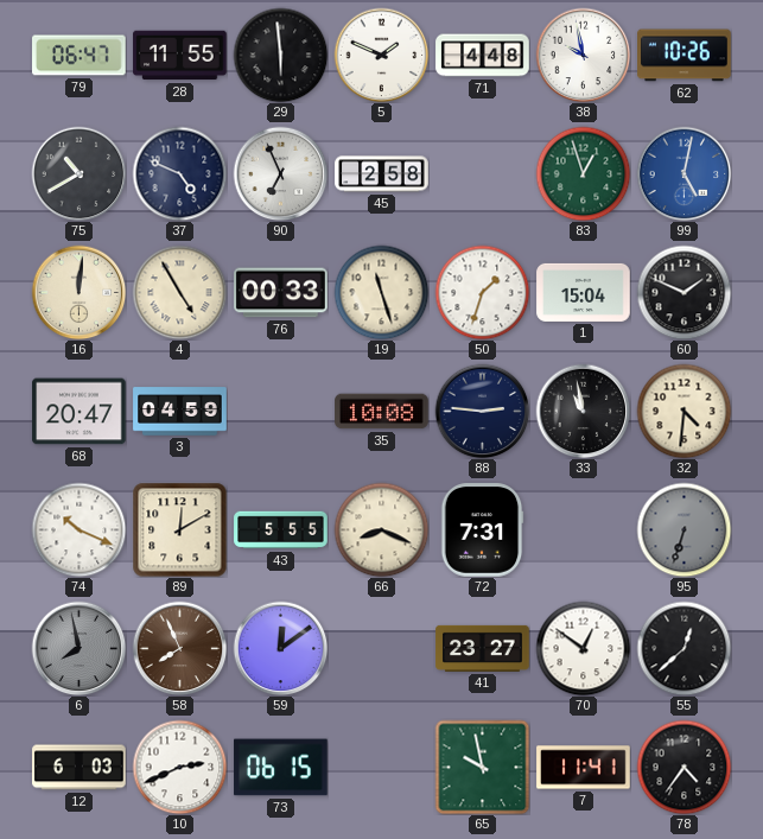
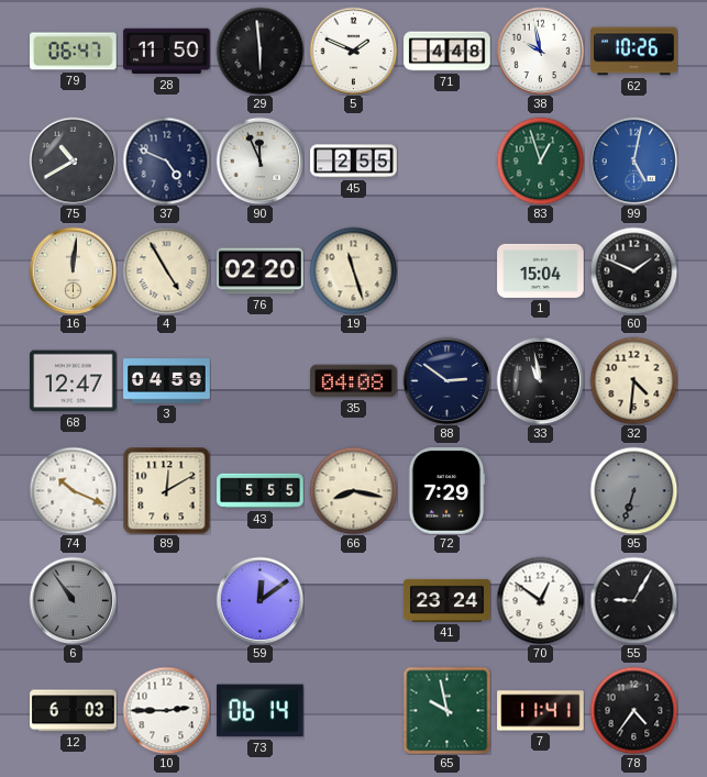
28: 11:55 -> 11:50
90: 6:56 -> 11:56
45: 2:58 -> 2:55
76: 00:33 -> 02:20
50: 1:33 -> none
68: 20:47 -> 12:47
35: 10:08 -> 04:08
88: 2:46 -> 2:51
66: 8:19 -> 8:17
72: 7:31 -> 7:29
6: 7:58 -> 10:54
58: 7:56 -> none
41: 23:27 -> 23:24
55: 12:38 -> 9:05
10: 2:41 -> 2:45
73: 06:15 -> 06:14
